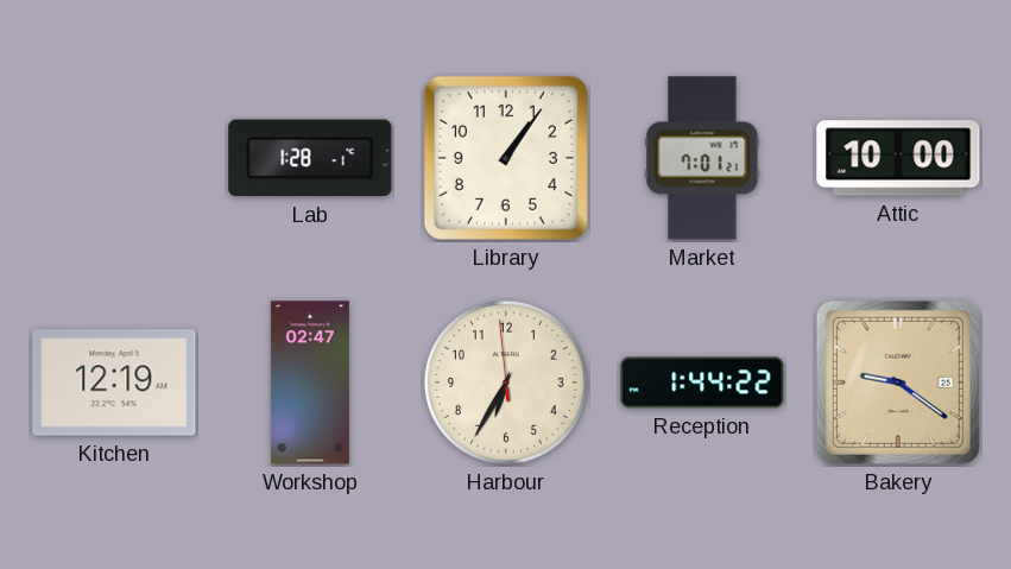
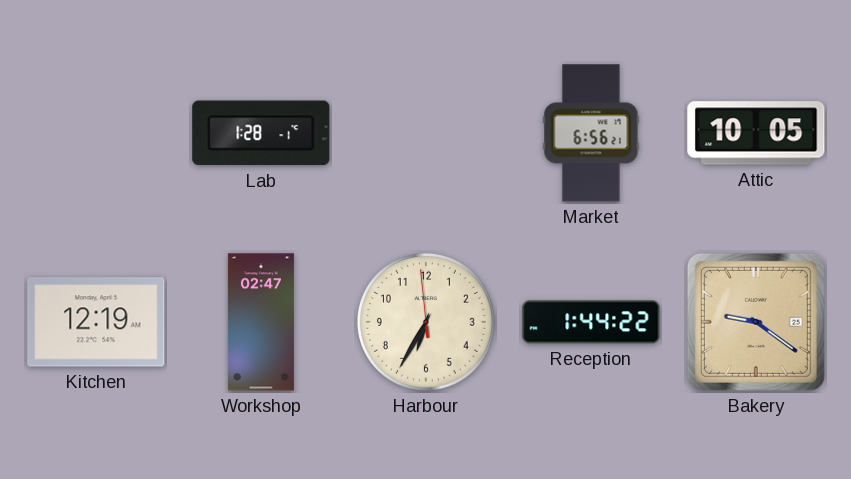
Library: 1:06 -> none
Market: 7:01 -> 6:56
Attic: 10:00 -> 10:05
